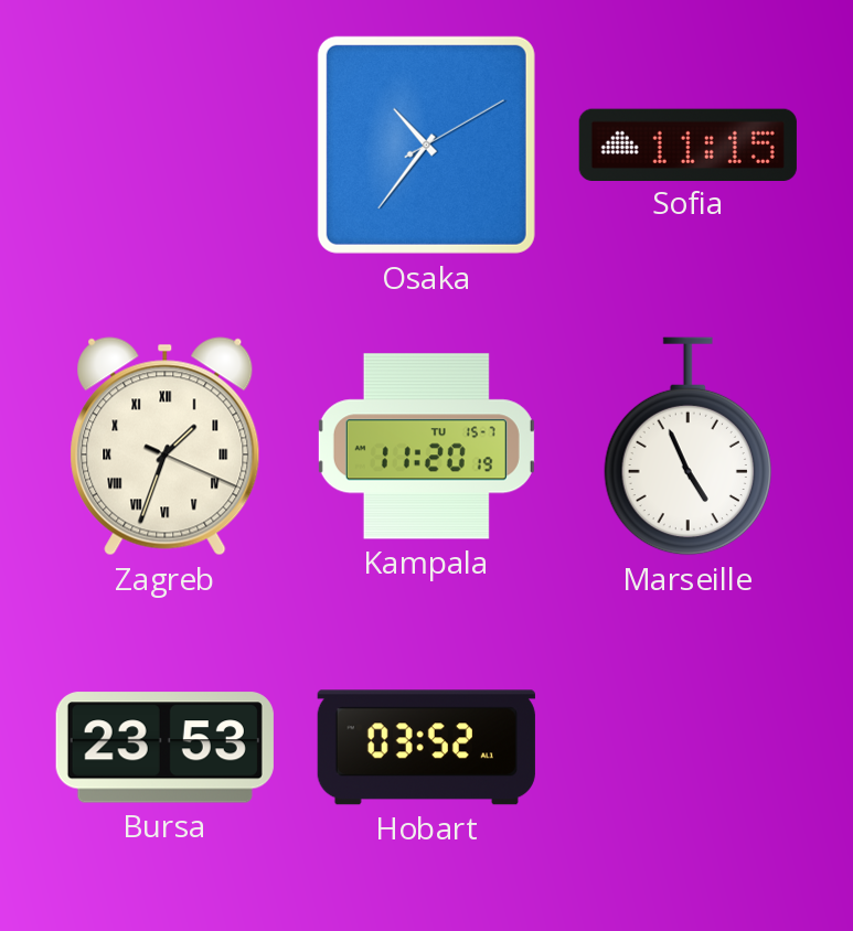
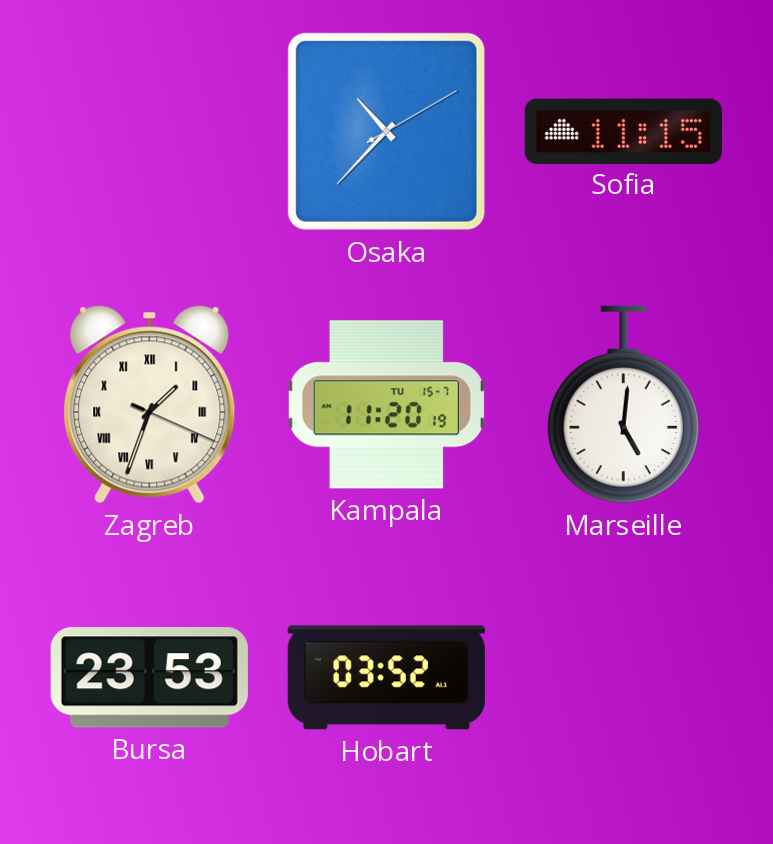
Osaka: 10:36 -> 10:37
Marseille: 4:56 -> 5:01
